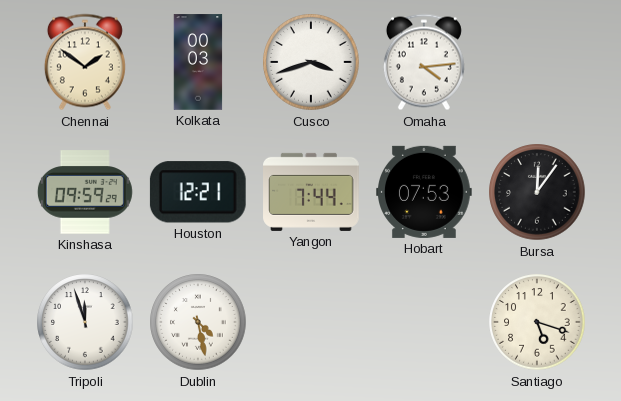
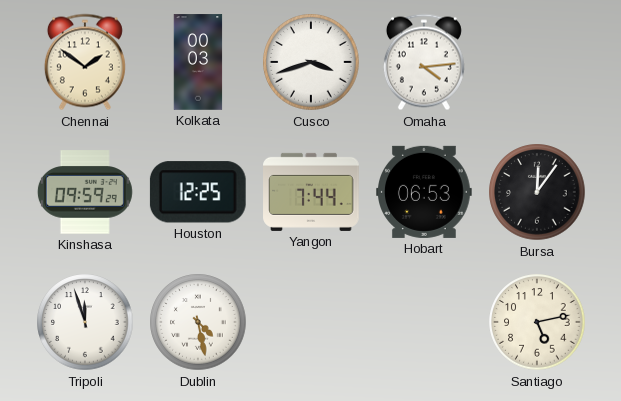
Houston: 12:21 -> 12:25
Hobart: 07:53 -> 06:53
Santiago: 5:18 -> 5:13
